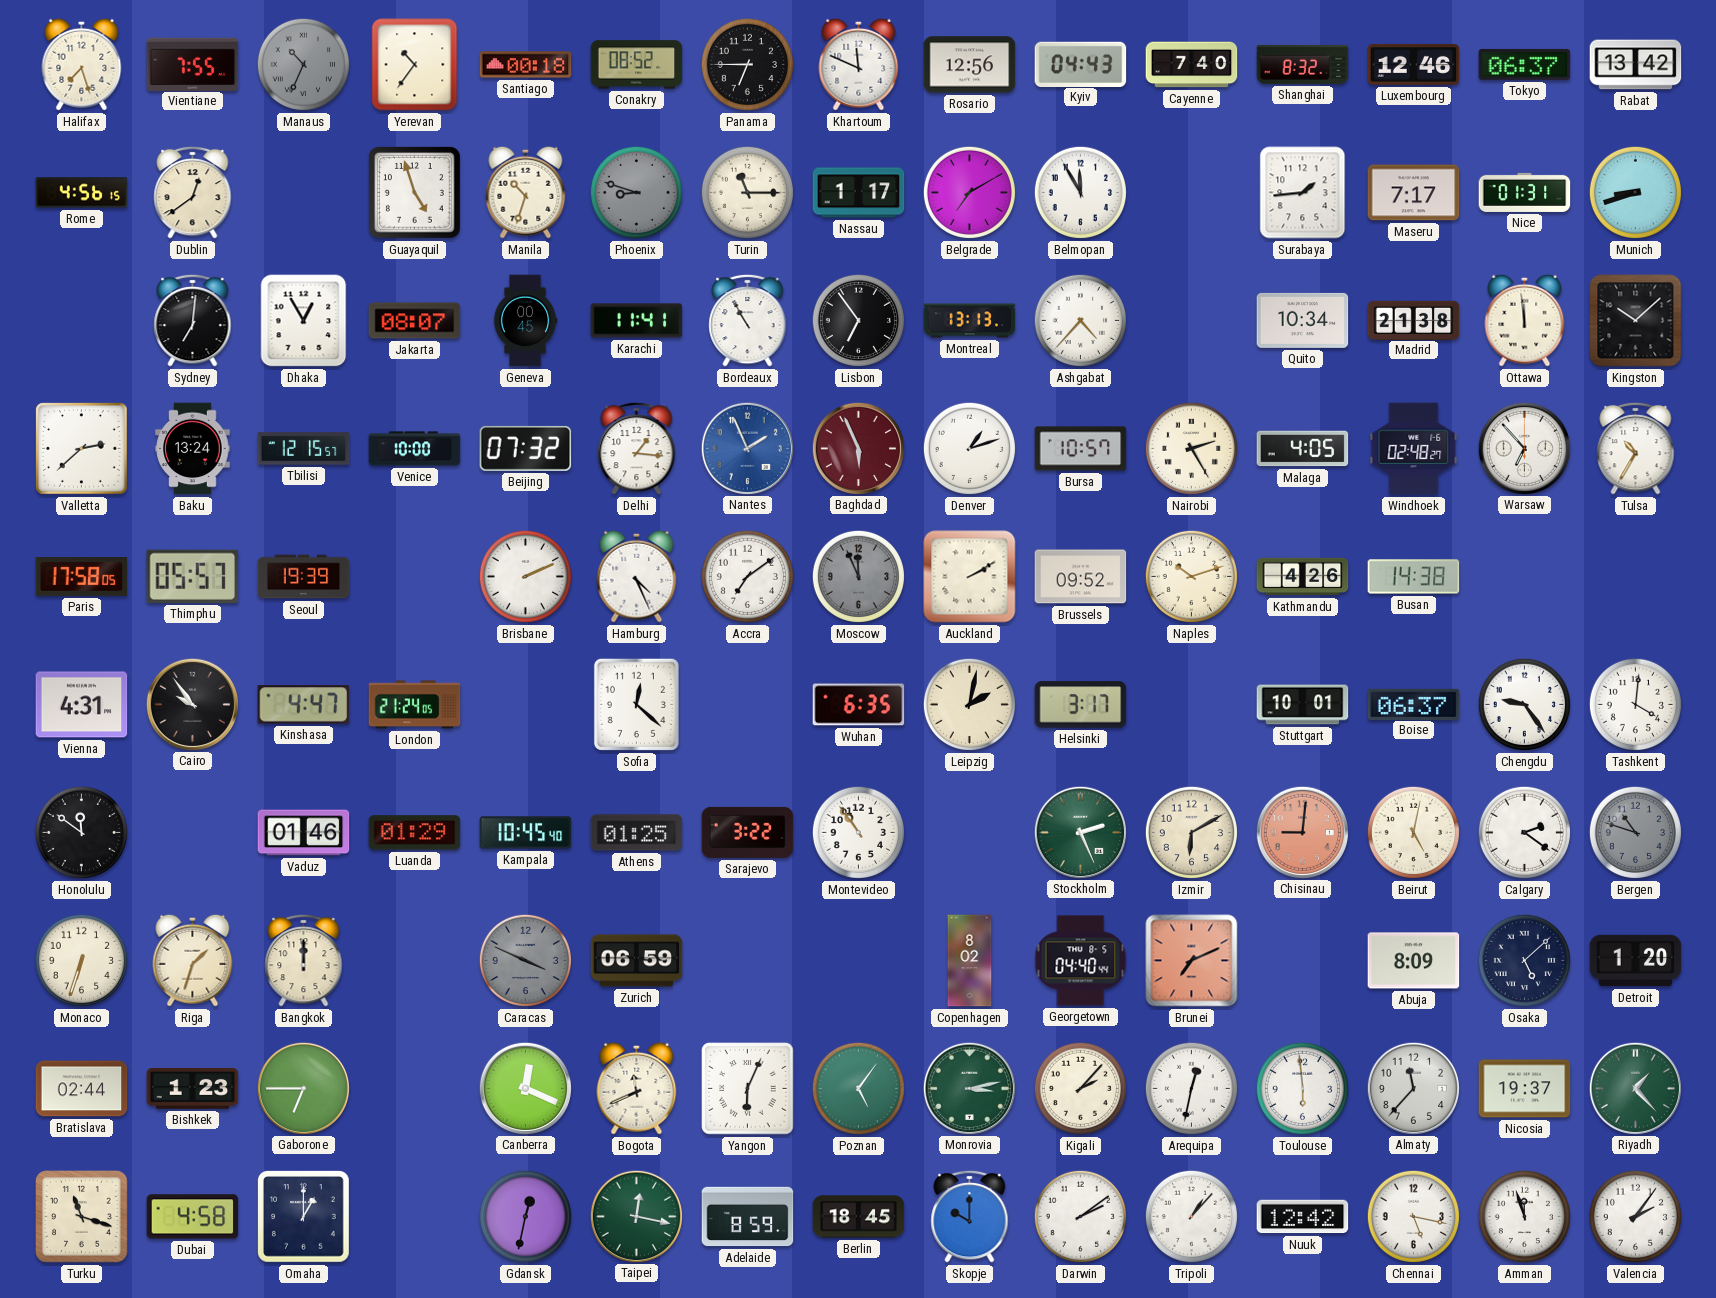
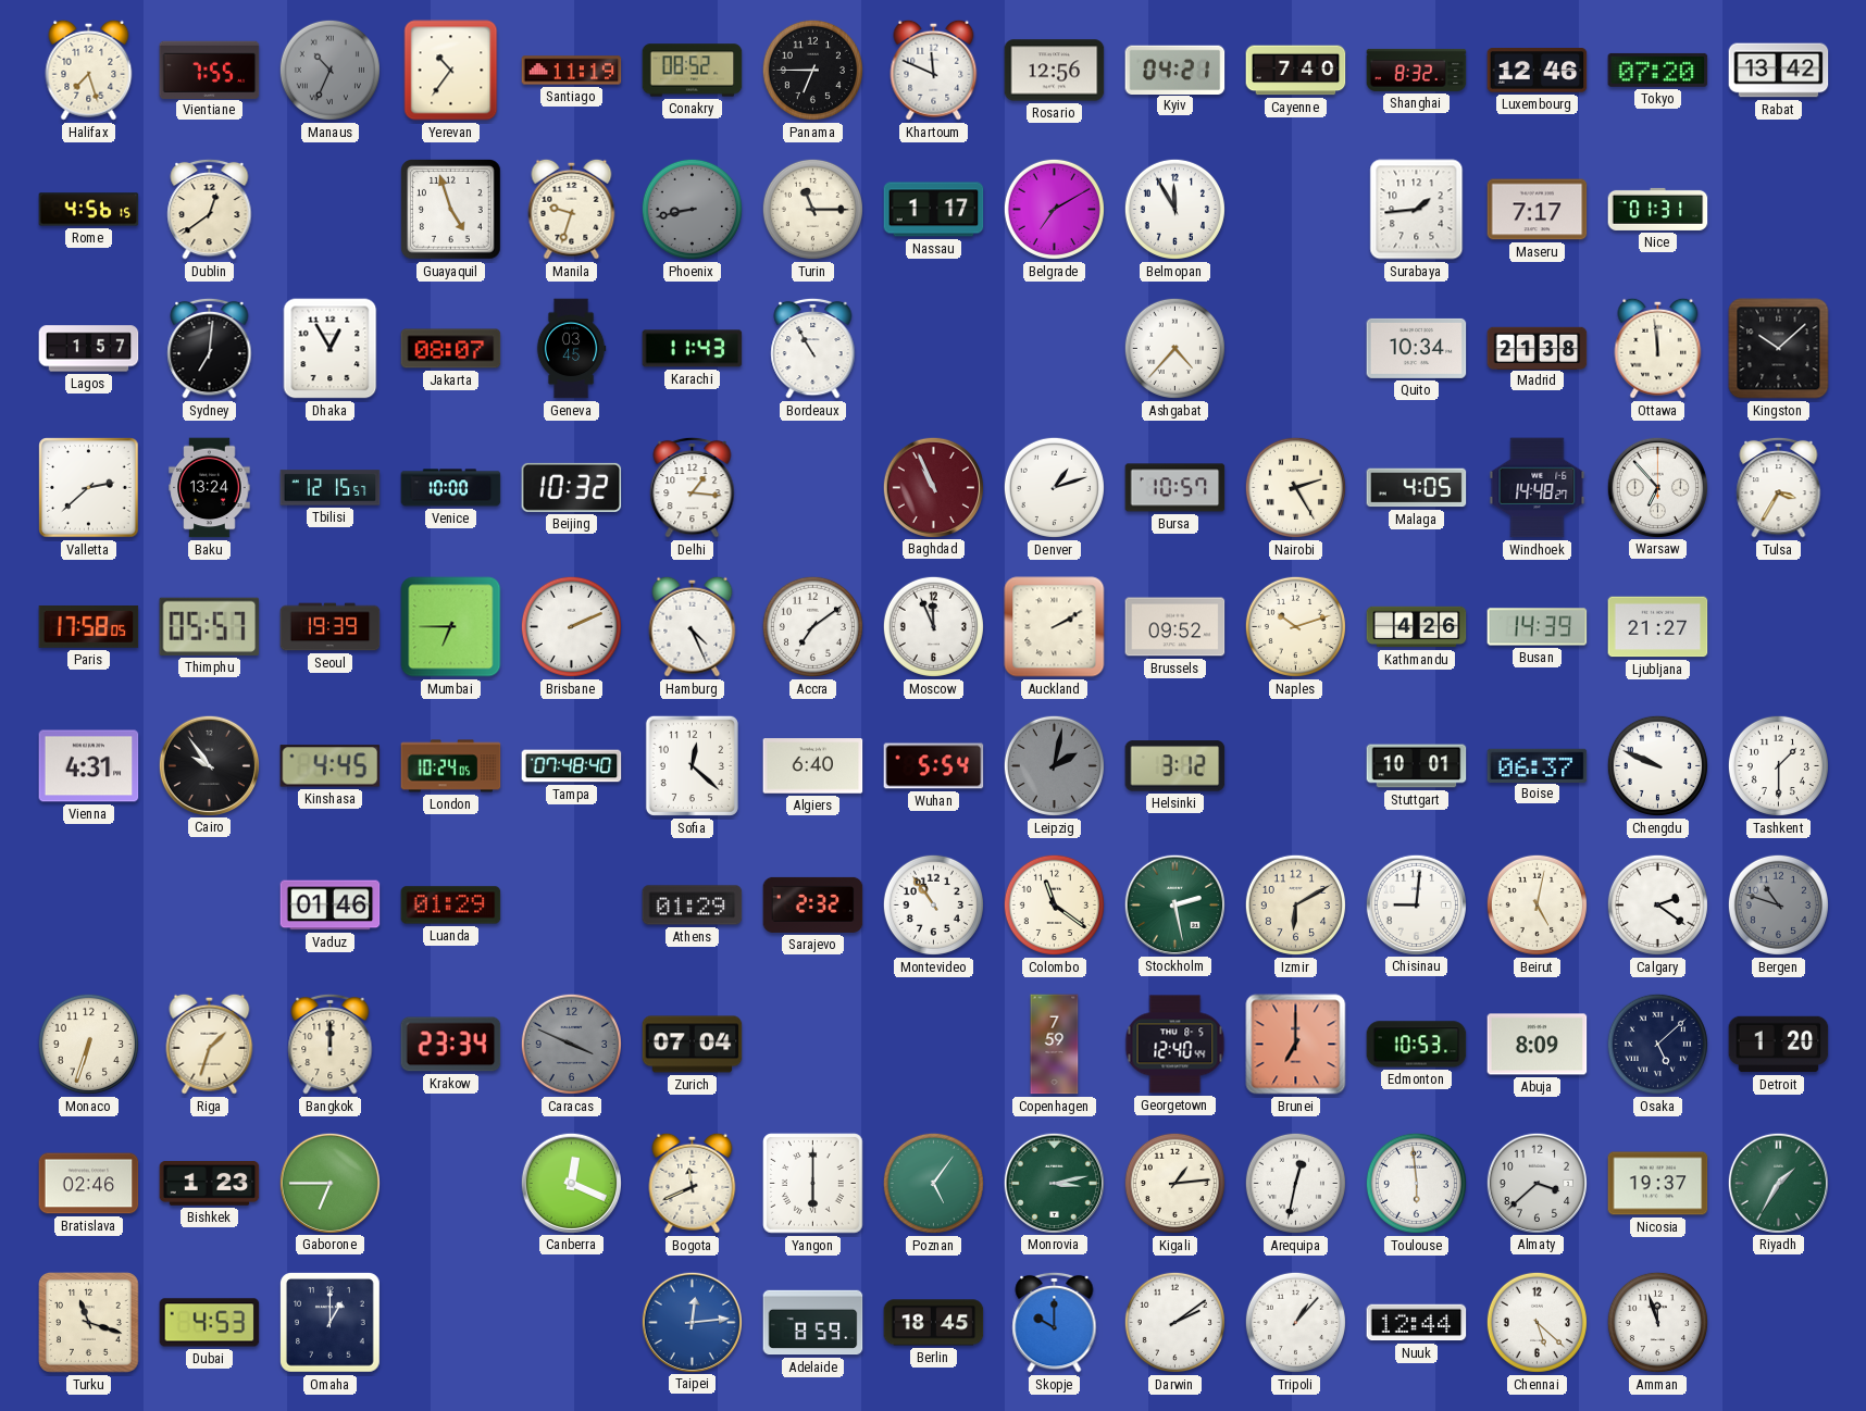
Santiago: 00:18 -> 11:19
Kyiv: 04:43 -> 04:21
Tokyo: 06:37 -> 07:20
Manila: 10:33 -> 9:33
Phoenix: 8:48 -> 8:43
Munich: 8:42 -> none
Lagos: none -> 1:57
Geneva: 00:45 -> 03:45
Karachi: 11:41 -> 11:43
Lisbon: 6:54 -> none
Montreal: 13:13 -> none
Beijing: 07:32 -> 10:32
Nantes: 1:56 -> none
Baghdad: 5:56 -> 10:56
Windhoek: 02:48 -> 14:48
Tulsa: 10:35 -> 3:35
Mumbai: none -> 6:45
Moscow dial: grey -> white
Busan: 14:38 -> 14:39
Ljubljana: none -> 21:27
Kinshasa: 4:47 -> 4:45
London: 21:24 -> 10:24
Tampa: none -> 07:48
Algiers: none -> 6:40
Wuhan: 6:35 -> 5:54
Leipzig dial: cream -> grey
Helsinki: 3:17 -> 3:12
Chengdu: 9:24 -> 9:49
Tashkent: 4:01 -> 1:30
Honolulu: 11:51 -> none
Kampala: 10:45 -> none
Athens: 01:25 -> 01:29
Sarajevo: 3:22 -> 2:32
Colombo: none -> 11:21
Stockholm: 2:26 -> 2:28
Chisinau dial: salmon -> white
Krakow: none -> 23:34
Zurich: 06:59 -> 07:04
Copenhagen: 8:02 -> 7:59
Georgetown: 04:40 -> 12:40
Brunei: 7:11 -> 7:00
Edmonton: none -> 10:53
Bratislava: 02:44 -> 02:46
Yangon: 6:04 -> 6:00
Kigali: 2:07 -> 1:14
Almaty: 11:37 -> 3:38
Riyadh: 1:23 -> 1:35
Dubai: 4:58 -> 4:53
Gdansk: 12:32 -> none
Taipei: 12:17 -> 12:14
Taipei dial: green -> blue
Nuuk: 12:42 -> 12:44
Chennai: 5:17 -> 5:22
Valencia: 2:06 -> none
